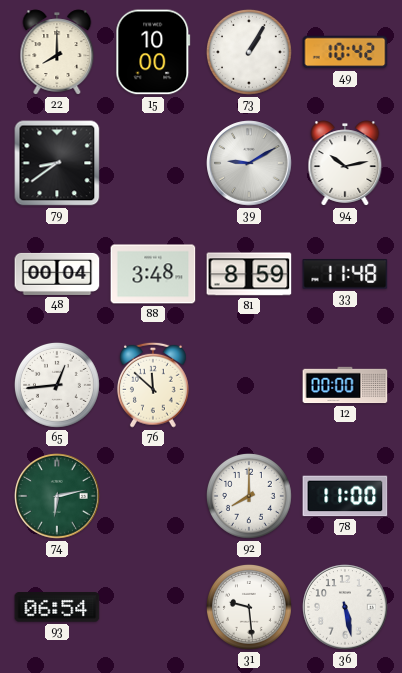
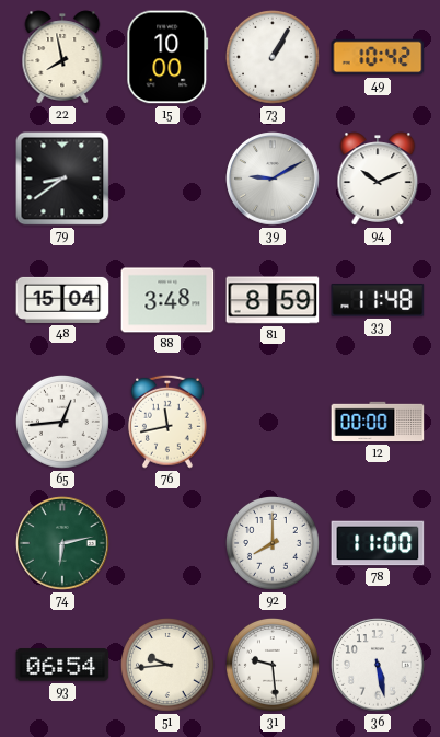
22: 8:00 -> 7:58
94: 10:13 -> 10:11
48: 00:04 -> 15:04
76: 11:52 -> 11:43
51: none -> 9:44
